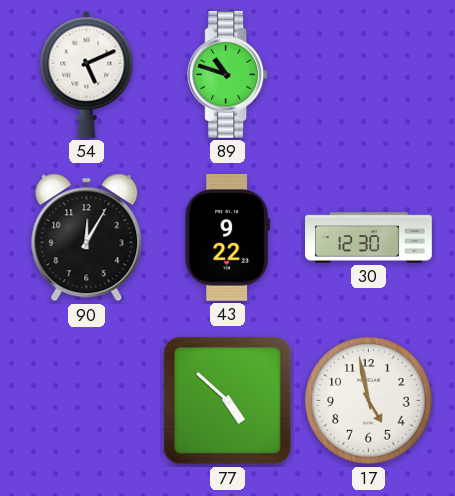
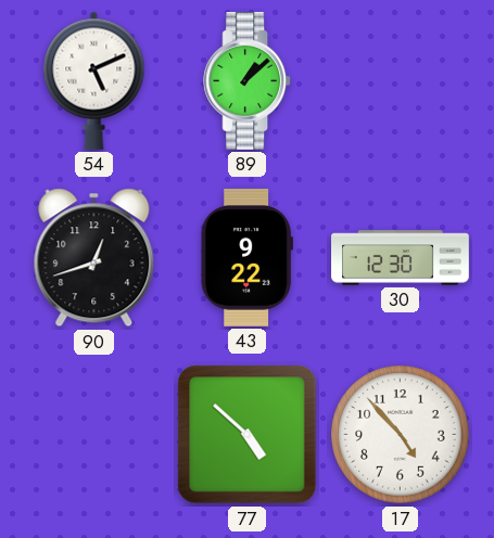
89: 10:48 -> 1:08
90: 12:05 -> 12:42
17: 4:58 -> 4:53
